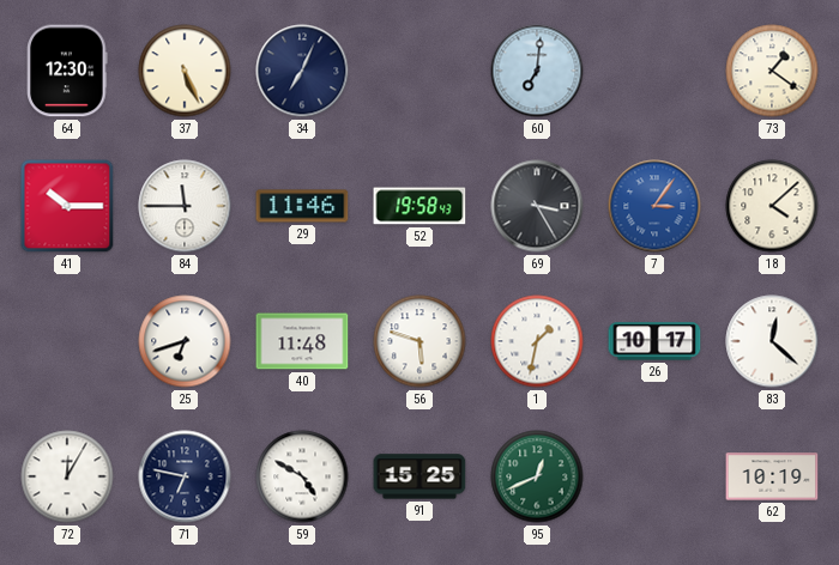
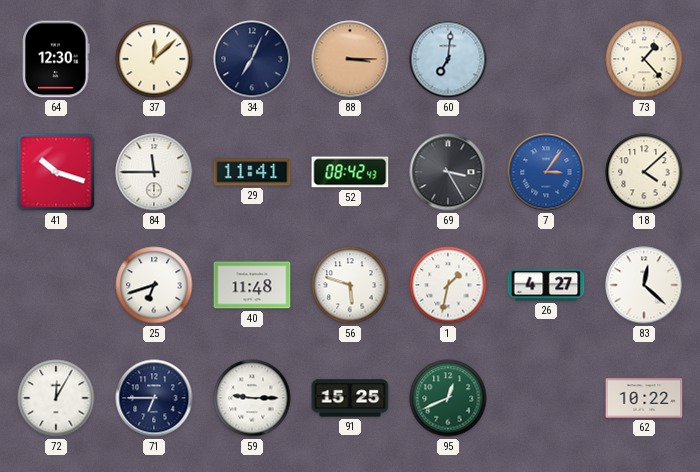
37: 5:26 -> 12:08
88: none -> 3:15
73: 1:21 -> 1:23
41: 10:15 -> 10:18
29: 11:46 -> 11:41
52: 19:58 -> 08:42
26: 10:17 -> 4:27
71: 6:47 -> 6:45
59: 4:50 -> 9:15
62: 10:19 -> 10:22
